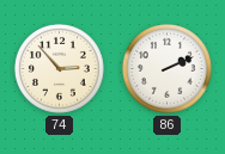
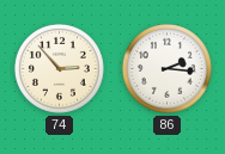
86: 2:11 -> 2:16
